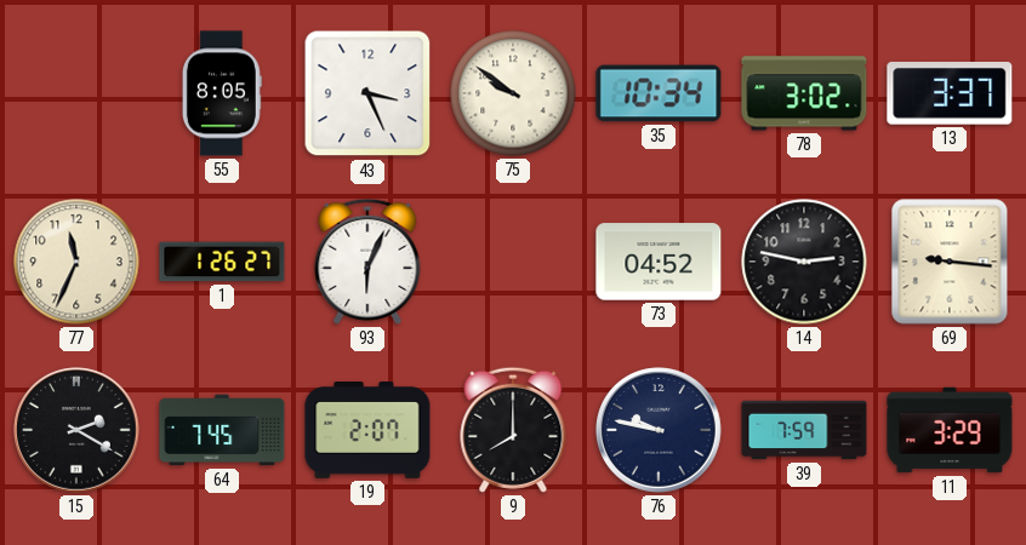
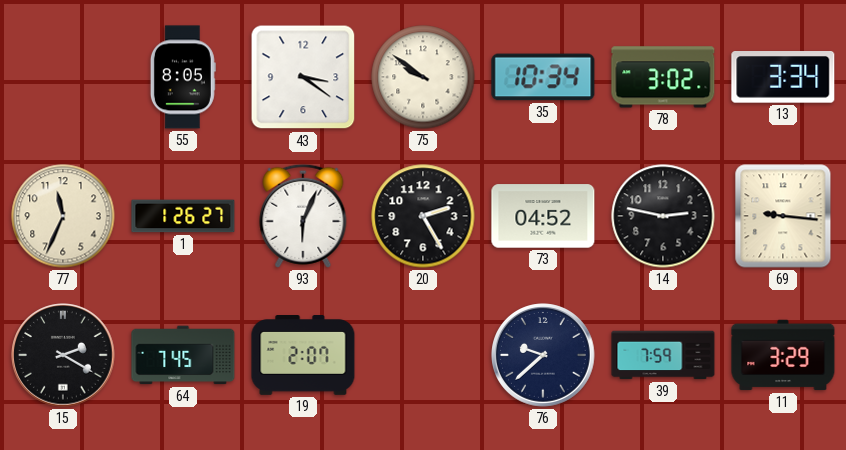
43: 3:26 -> 3:21
13: 3:37 -> 3:34
20: none -> 2:25
9: 8:00 -> none
76: 9:47 -> 9:38
